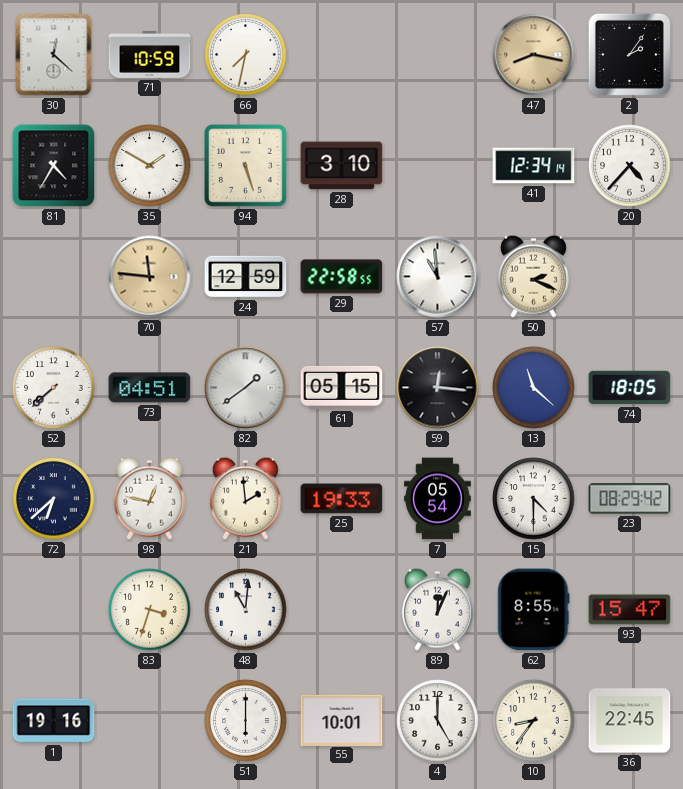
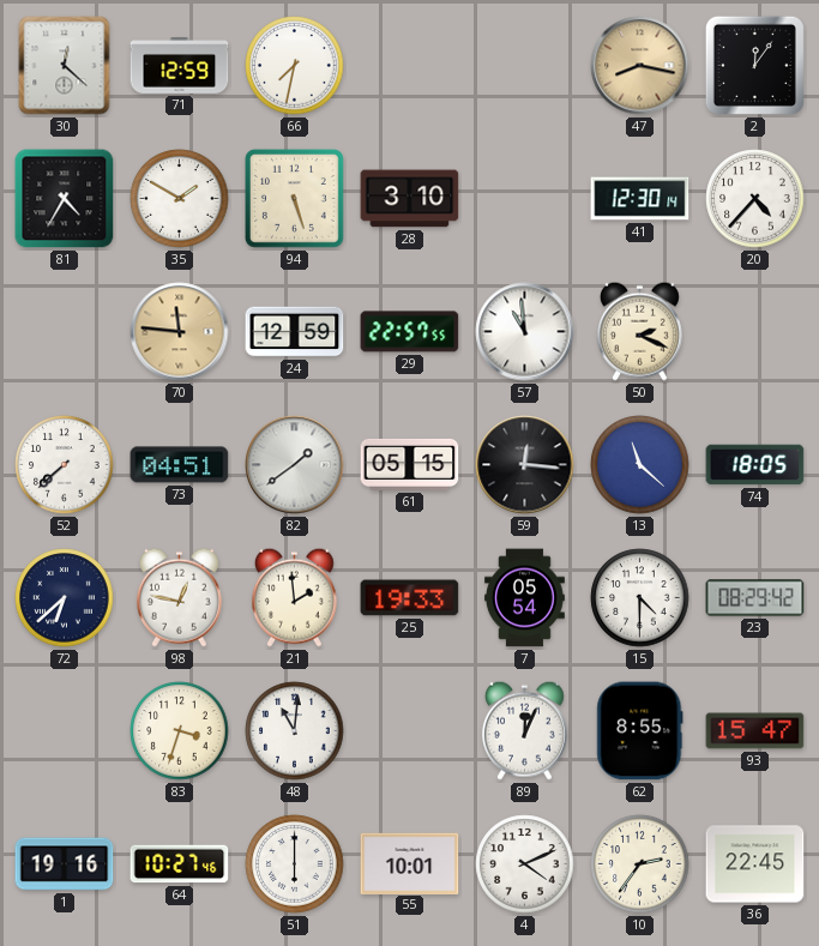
71: 10:59 -> 12:59
2: 2:06 -> 12:06
41: 12:34 -> 12:30
29: 22:58 -> 22:57
64: none -> 10:27
4: 5:00 -> 4:11
10: 8:36 -> 2:36
